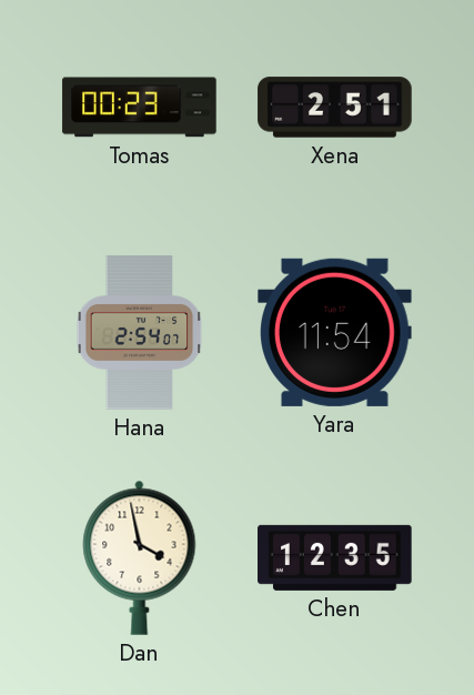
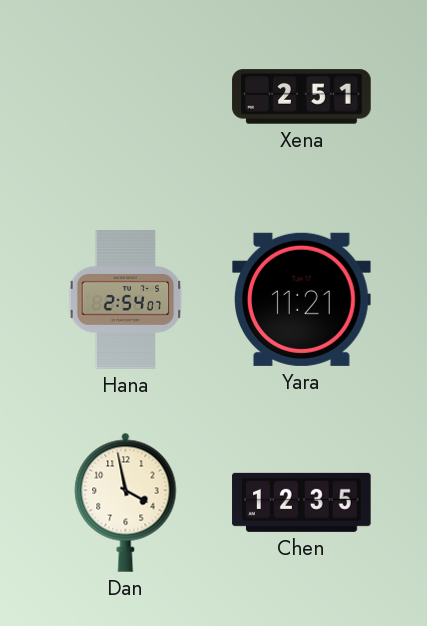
Tomas: 00:23 -> none
Yara: 11:54 -> 11:21
